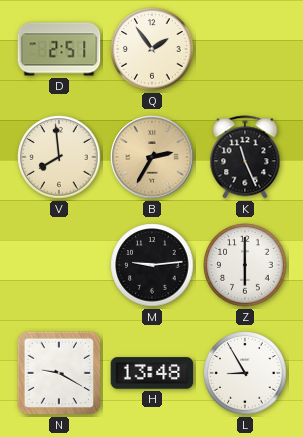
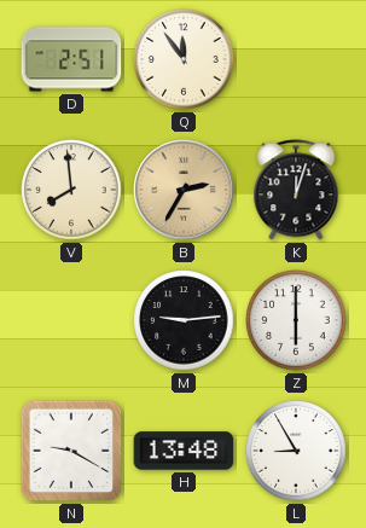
Q: 1:54 -> 11:54
K: 11:26 -> 12:03
